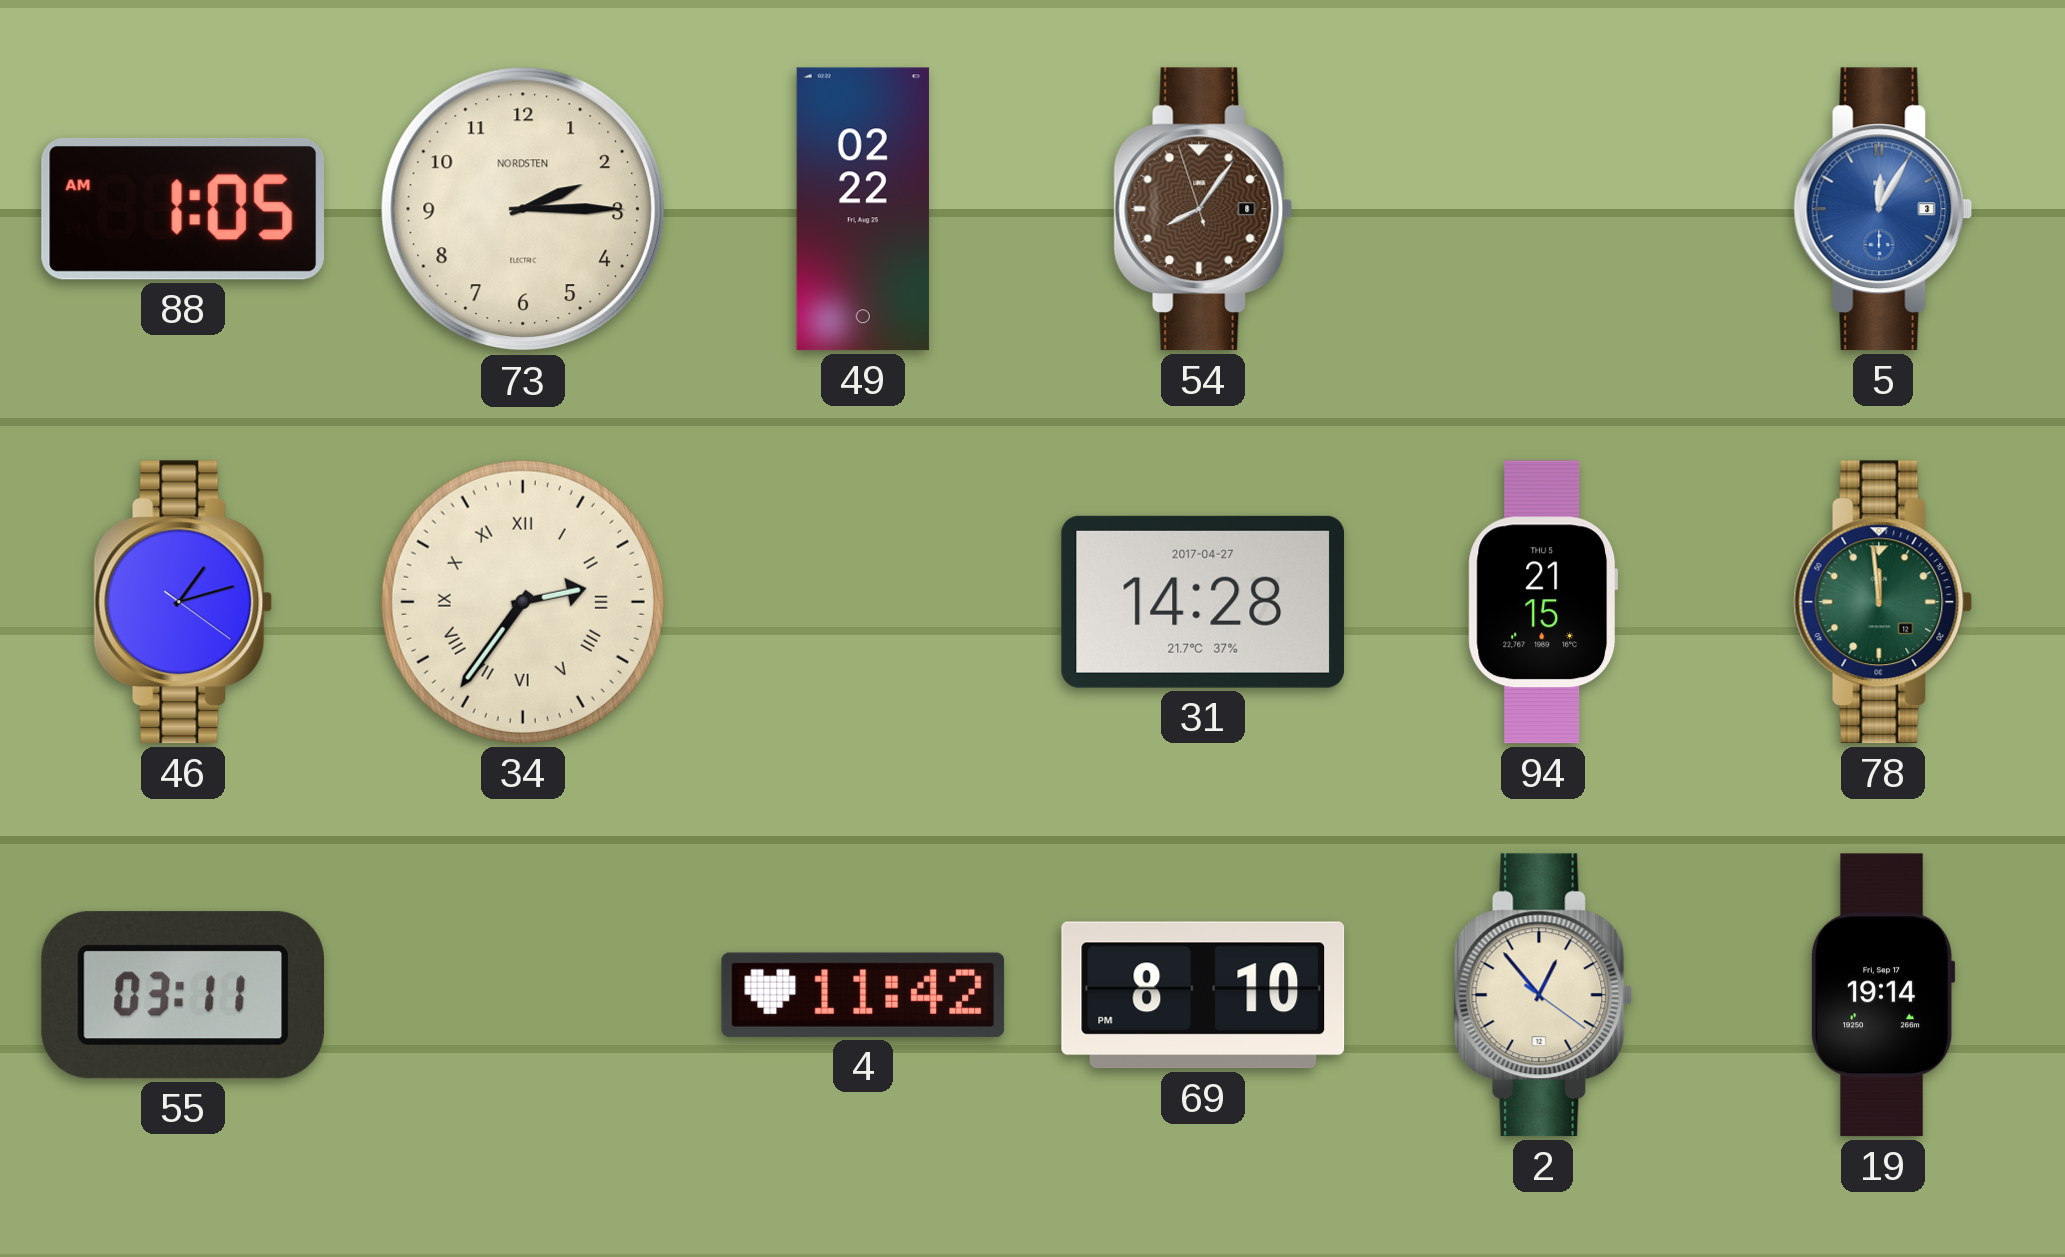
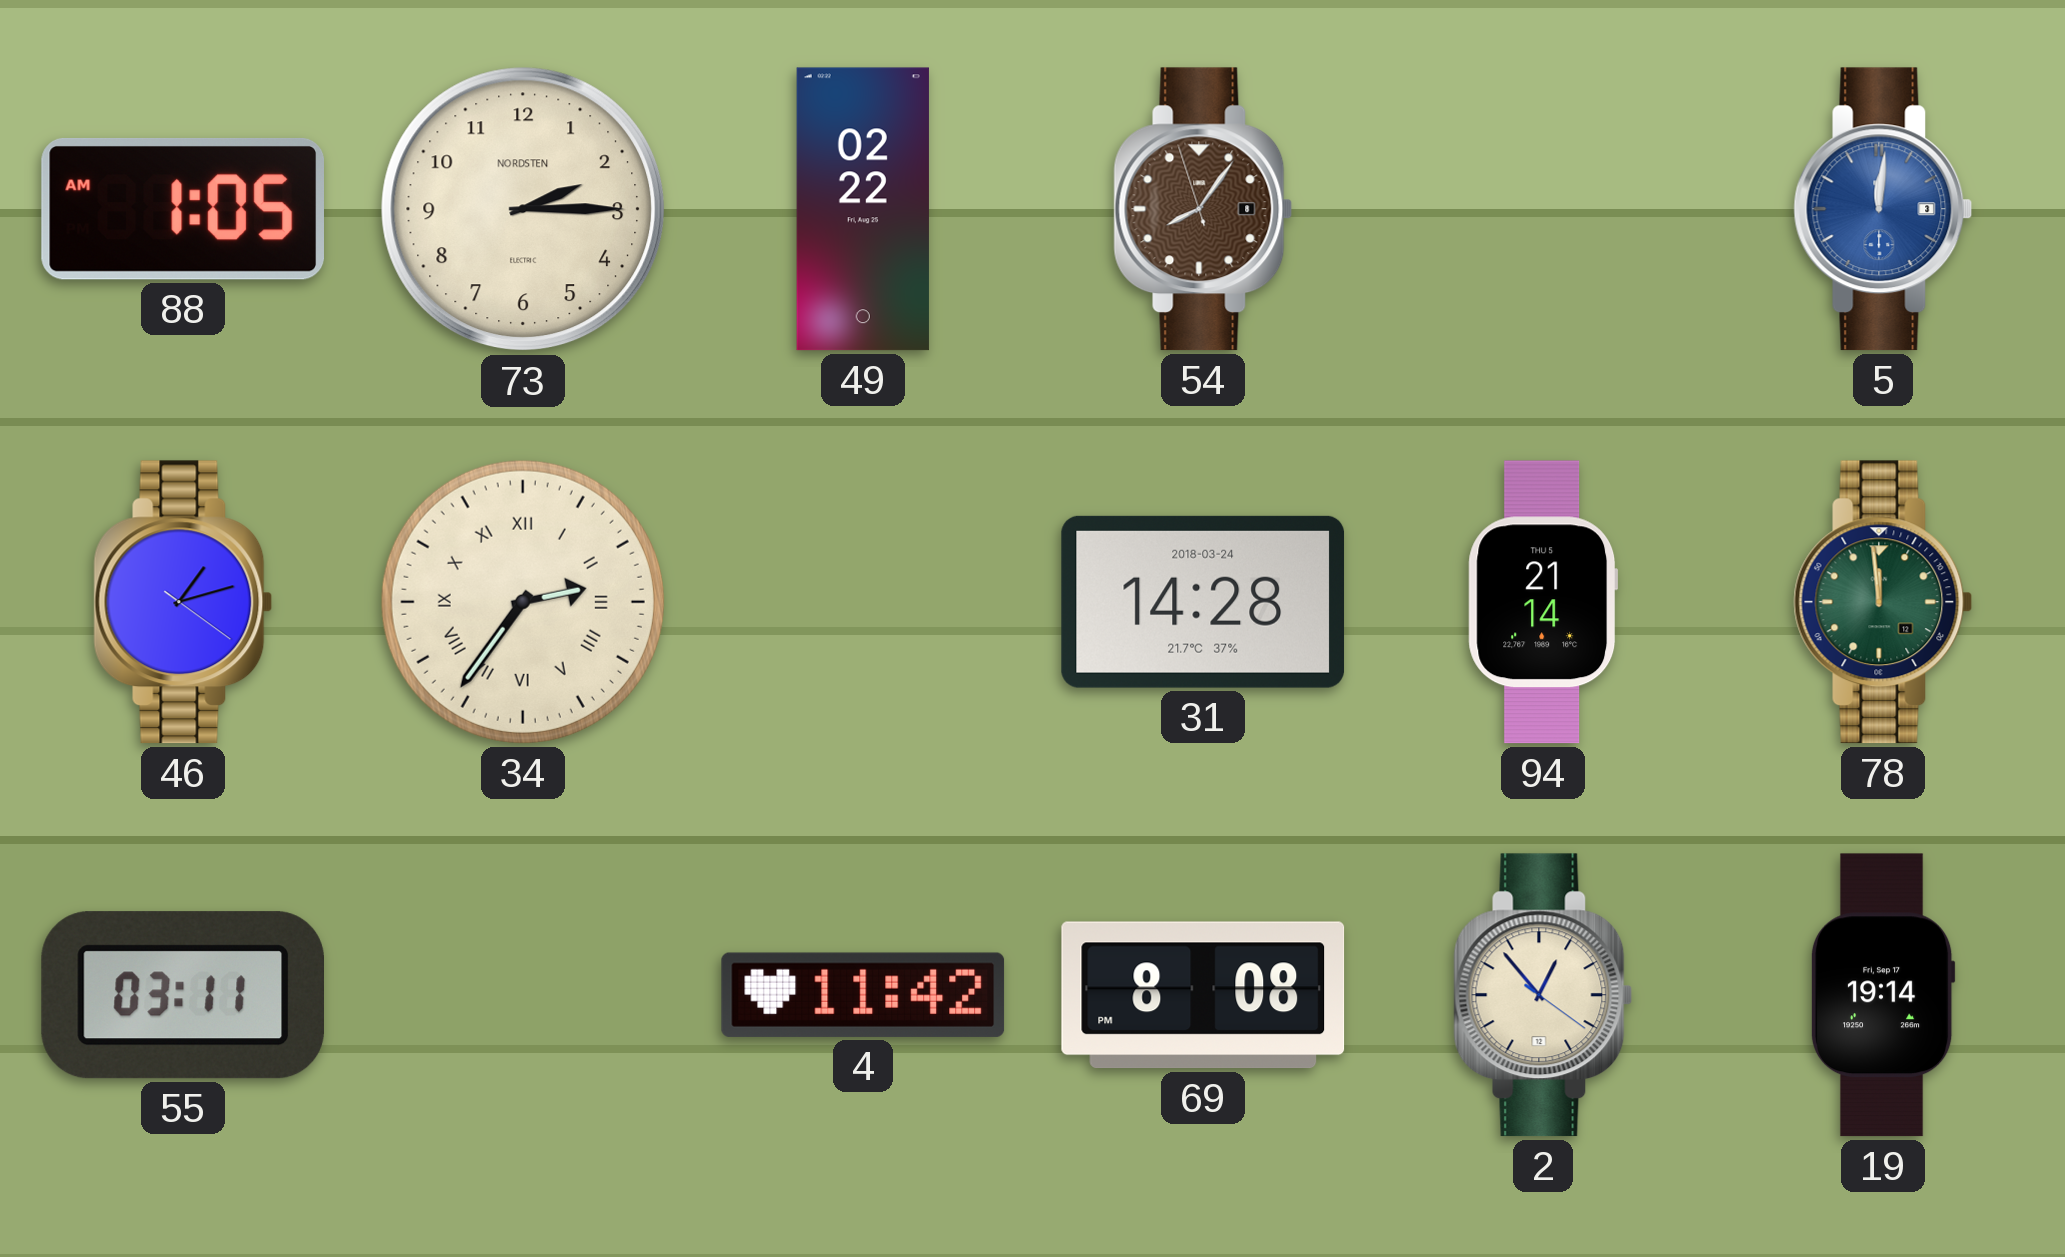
5: 12:05 -> 12:01
31 date: 2017-04-27 -> 2018-03-24
94: 21:15 -> 21:14
69: 8:10 -> 8:08
